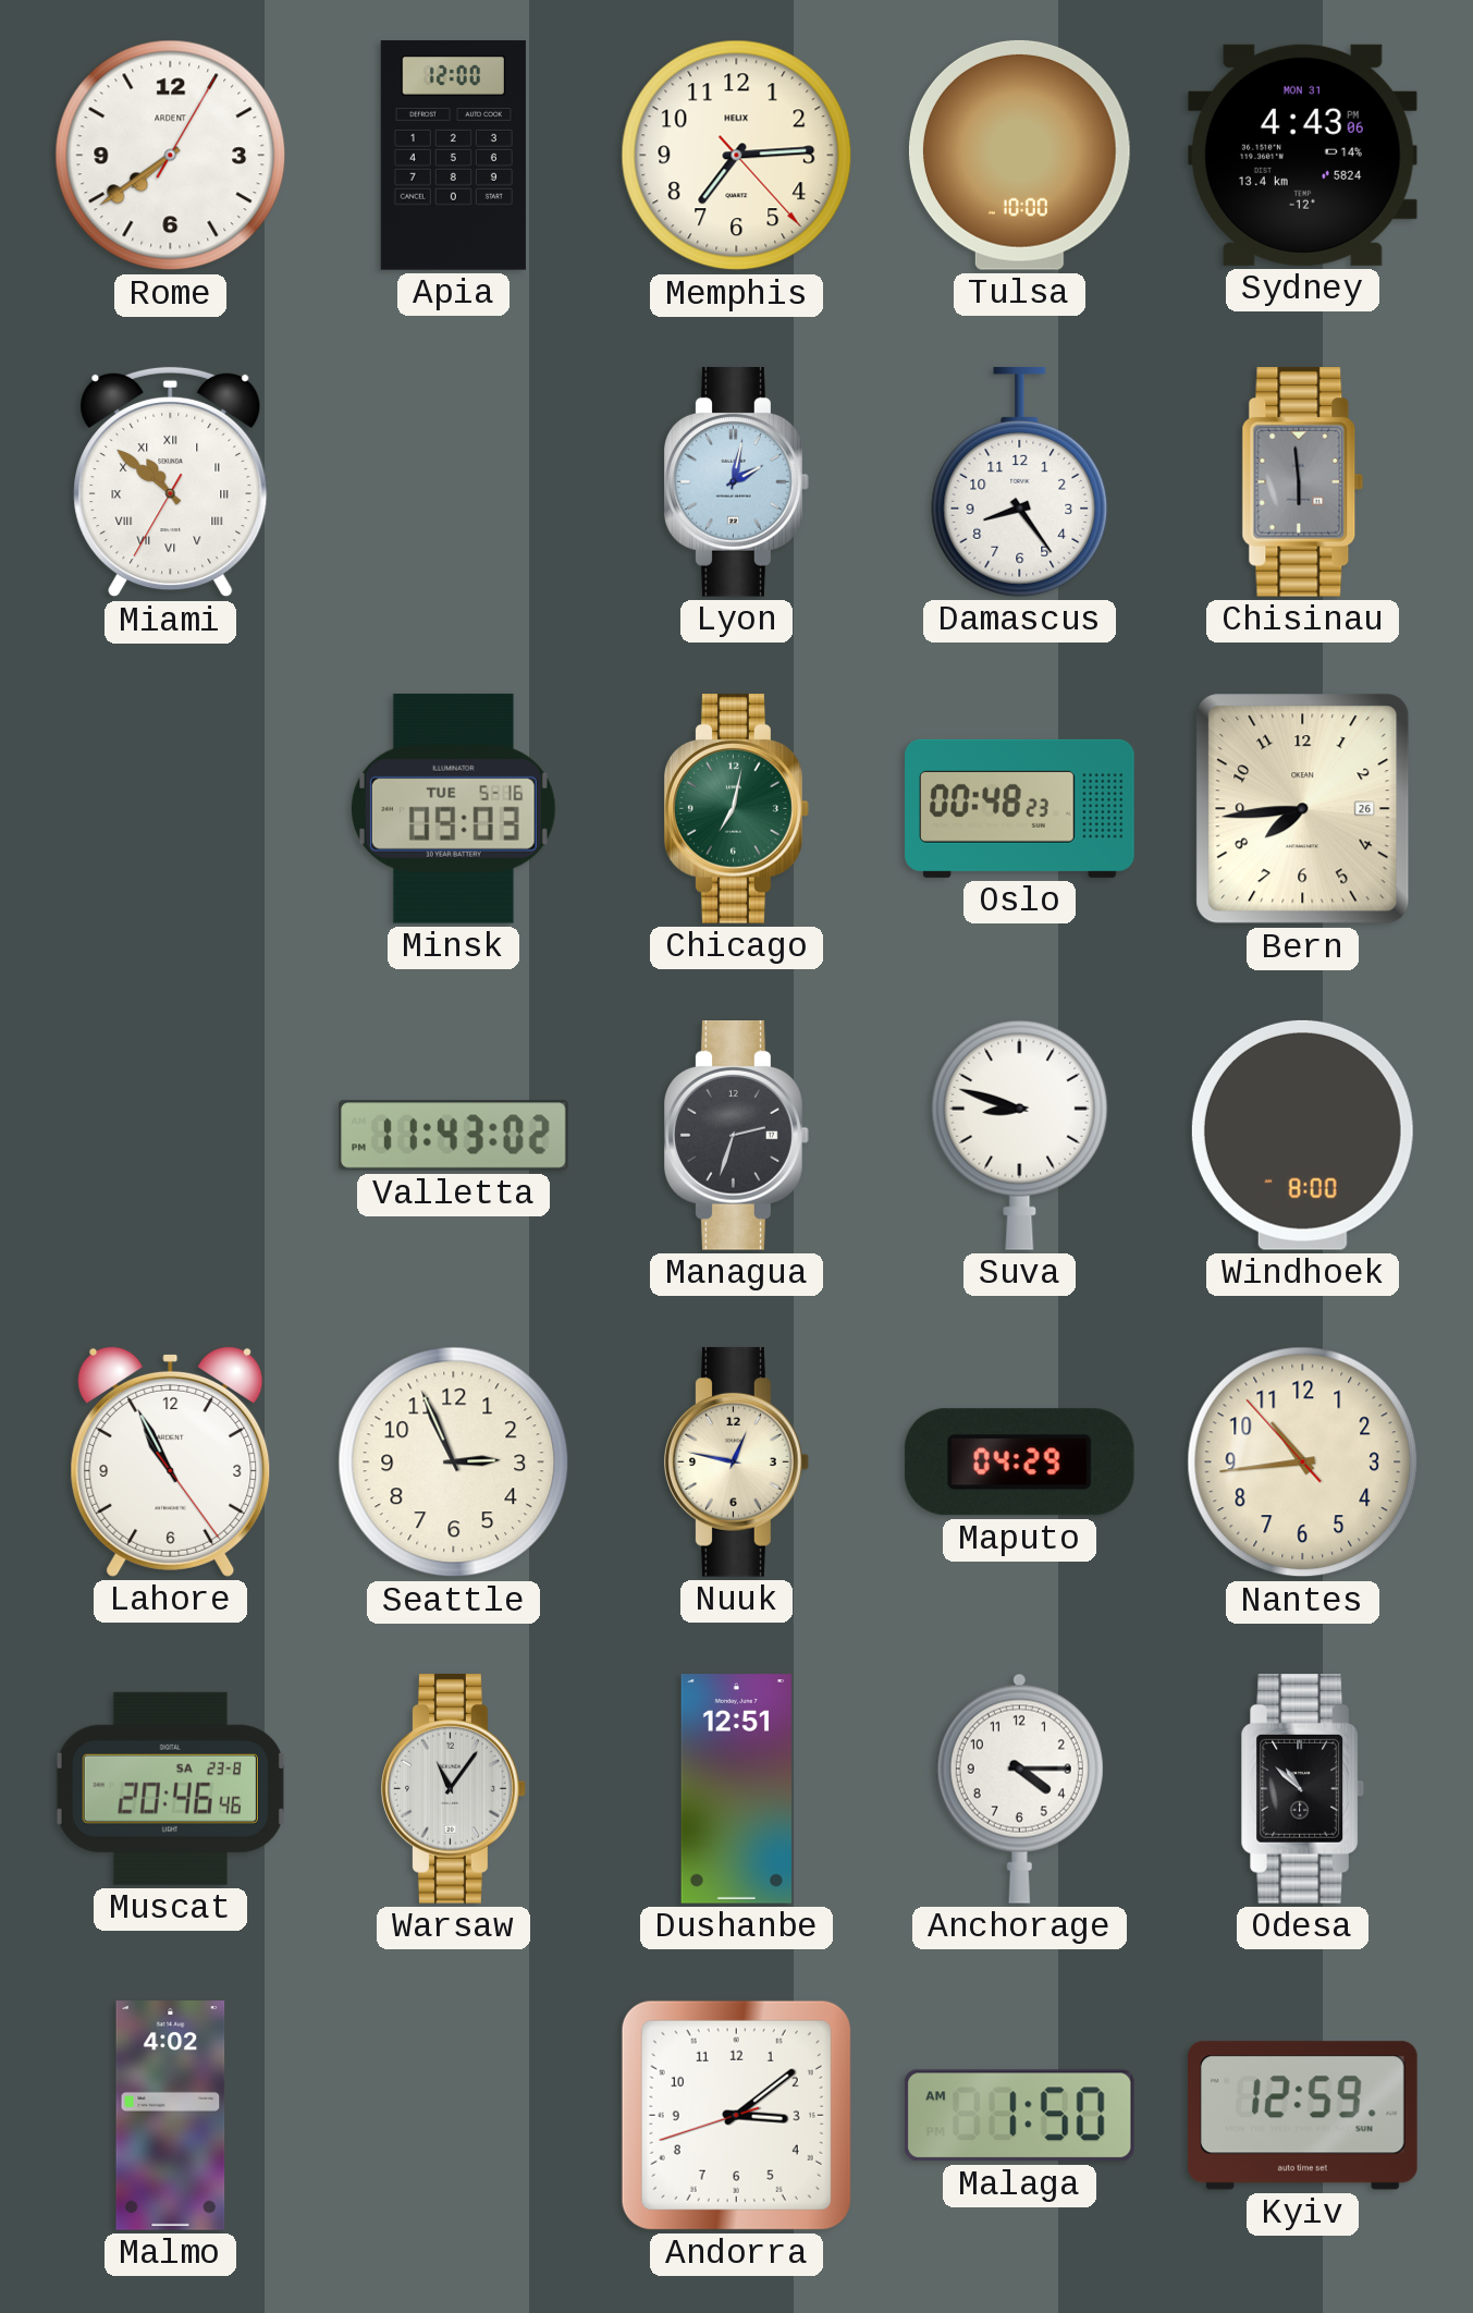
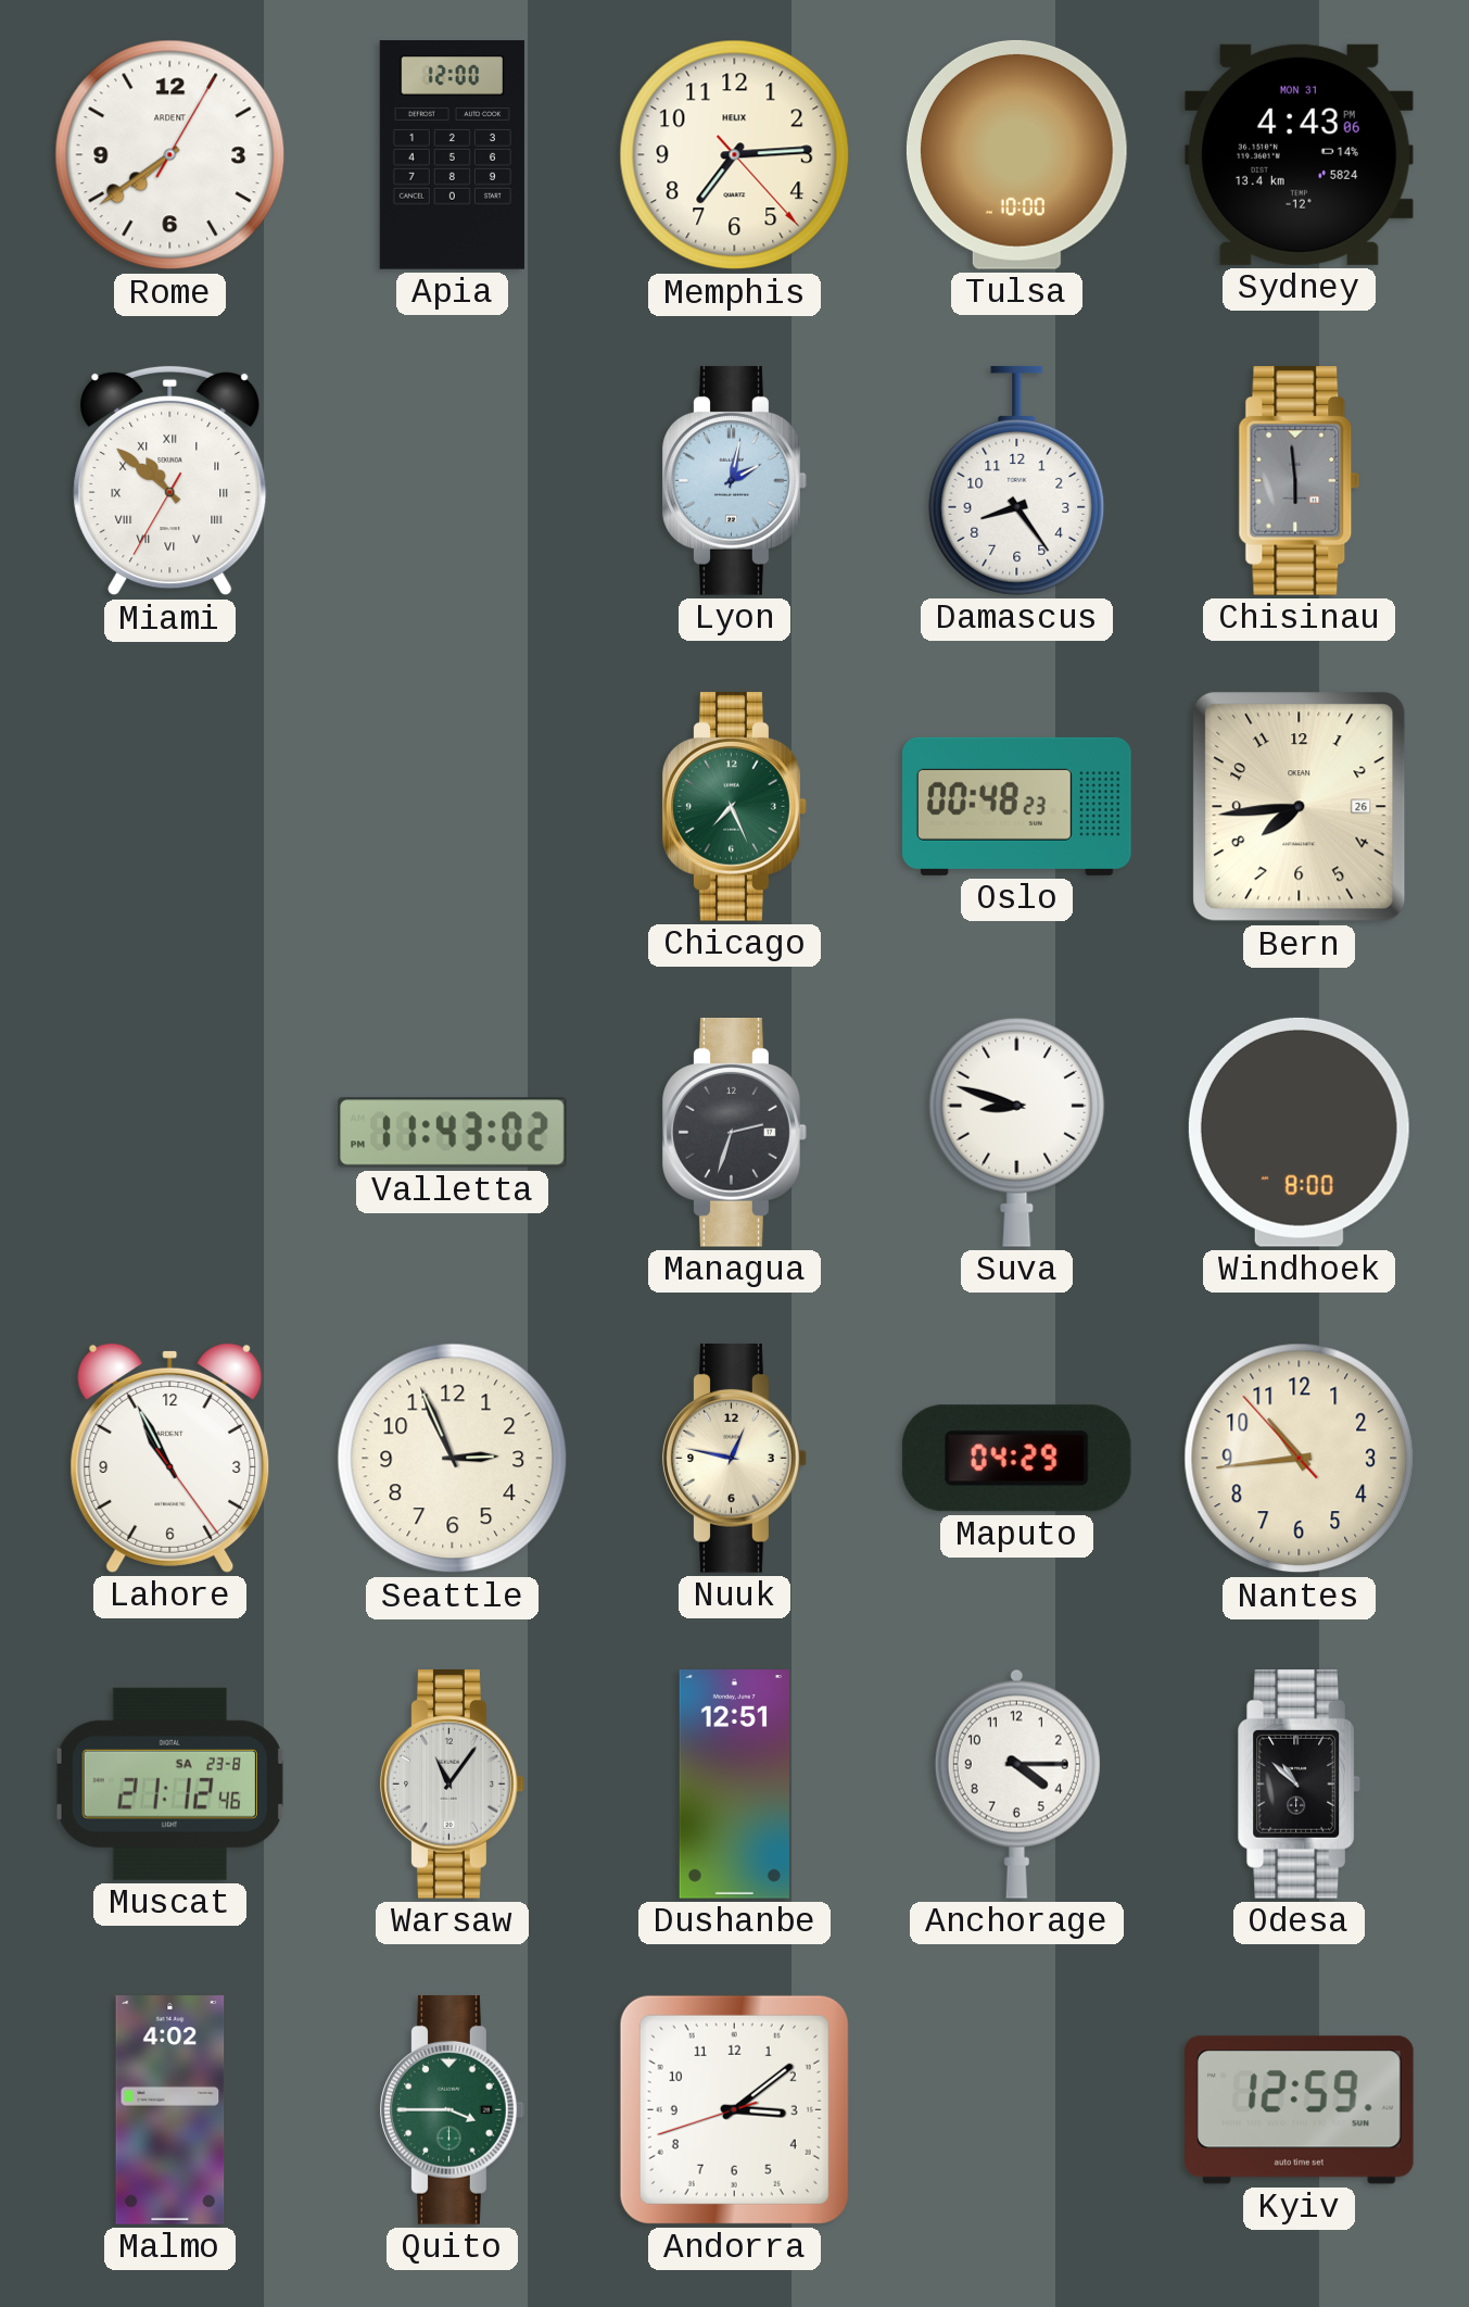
Minsk: 09:03 -> none
Chicago: 7:02 -> 7:26
Muscat: 20:46 -> 21:12
Quito: none -> 3:45
Malaga: 1:50 -> none
